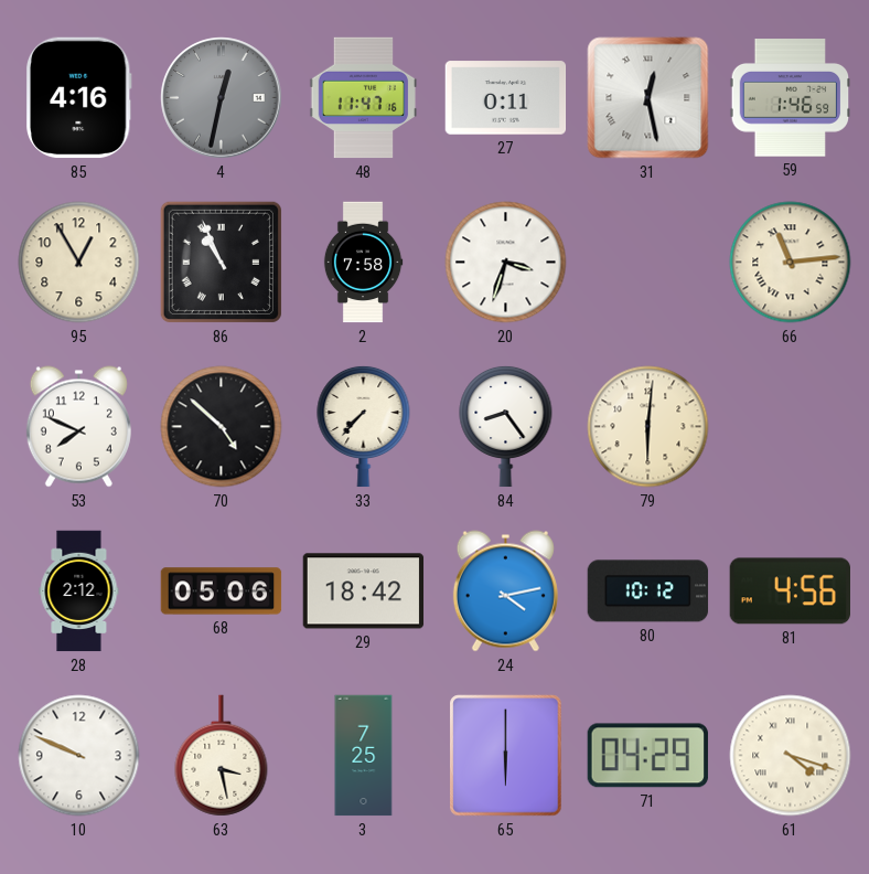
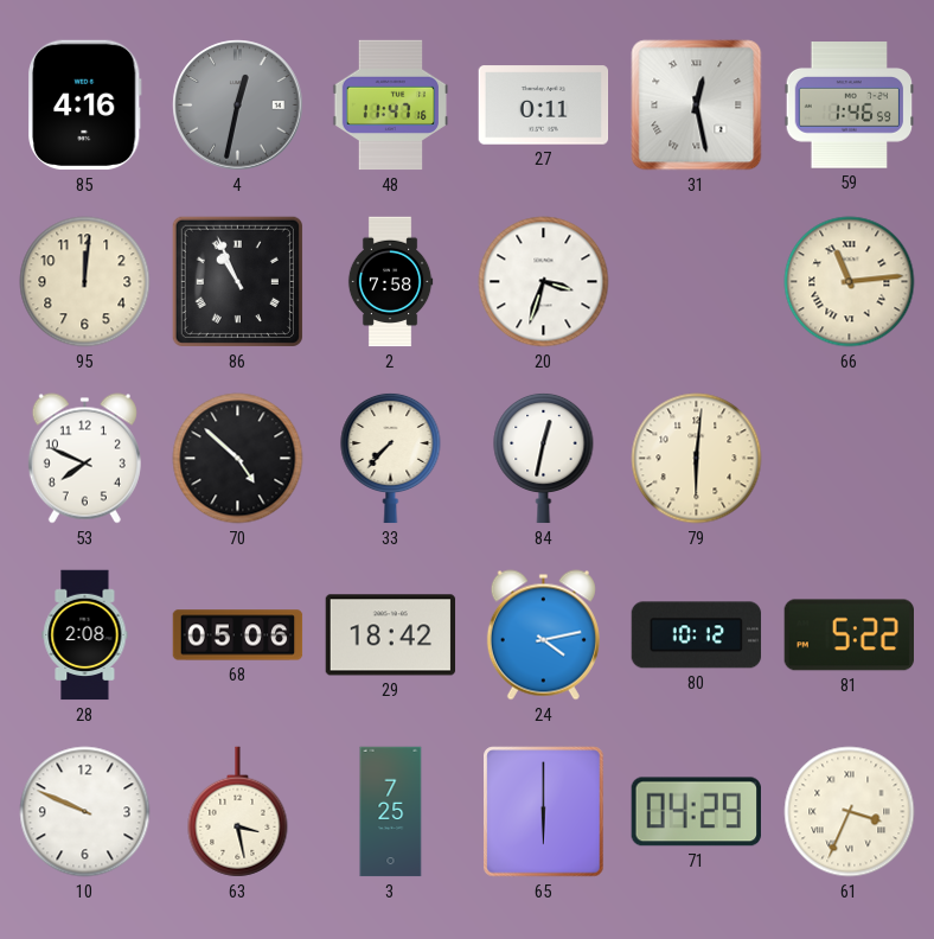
95: 12:55 -> 12:01
84: 8:24 -> 12:32
28: 2:12 -> 2:08
81: 4:56 -> 5:22
61: 4:18 -> 3:34
